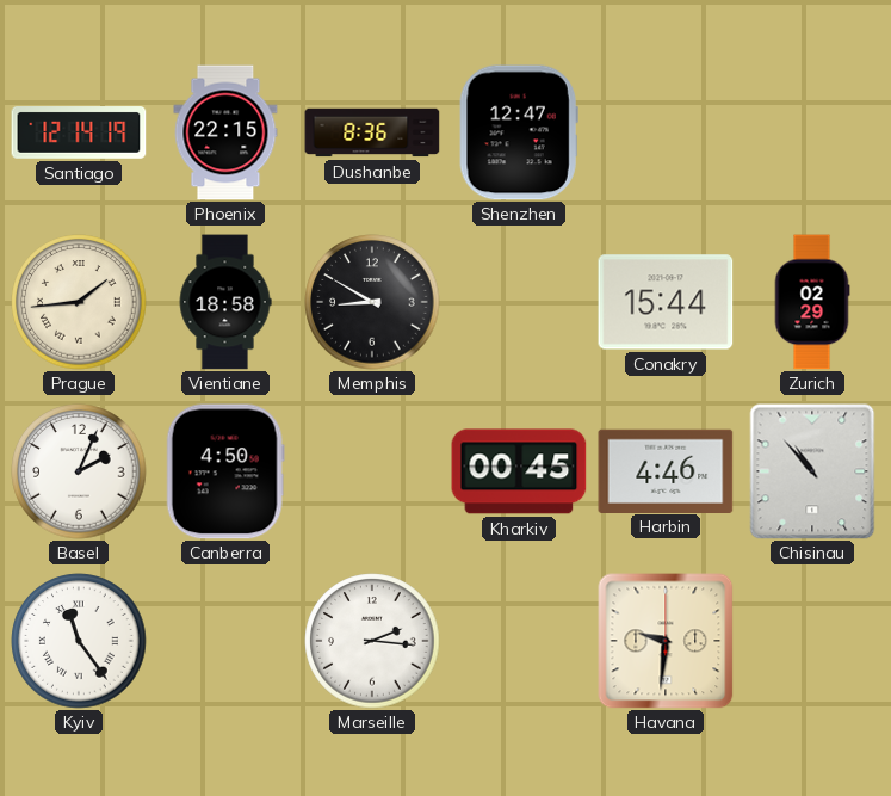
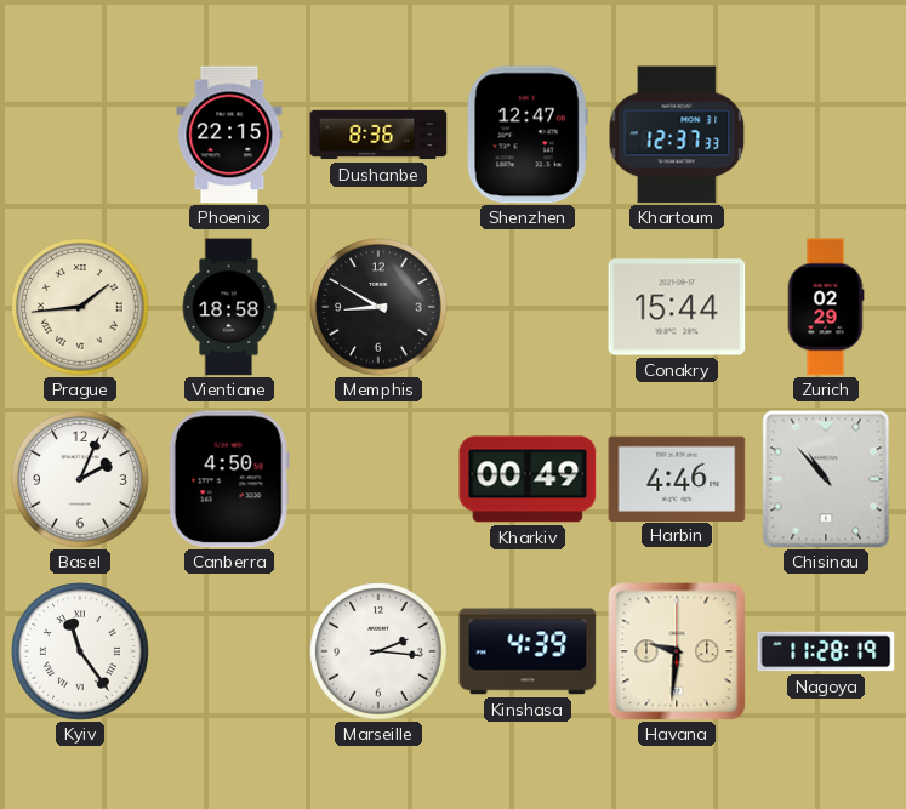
Santiago: 12:14 -> none
Khartoum: none -> 12:37
Kharkiv: 00:45 -> 00:49
Kinshasa: none -> 4:39
Nagoya: none -> 11:28
